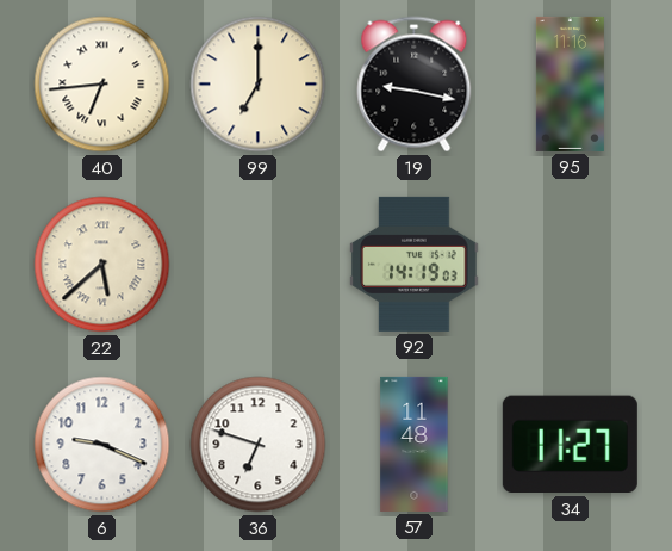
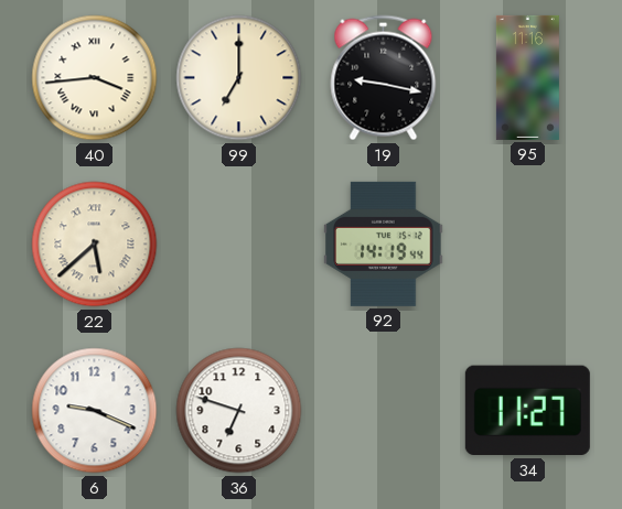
40: 6:44 -> 3:44
92: 14:19:03 -> 14:19:44
57: 11:48 -> none
